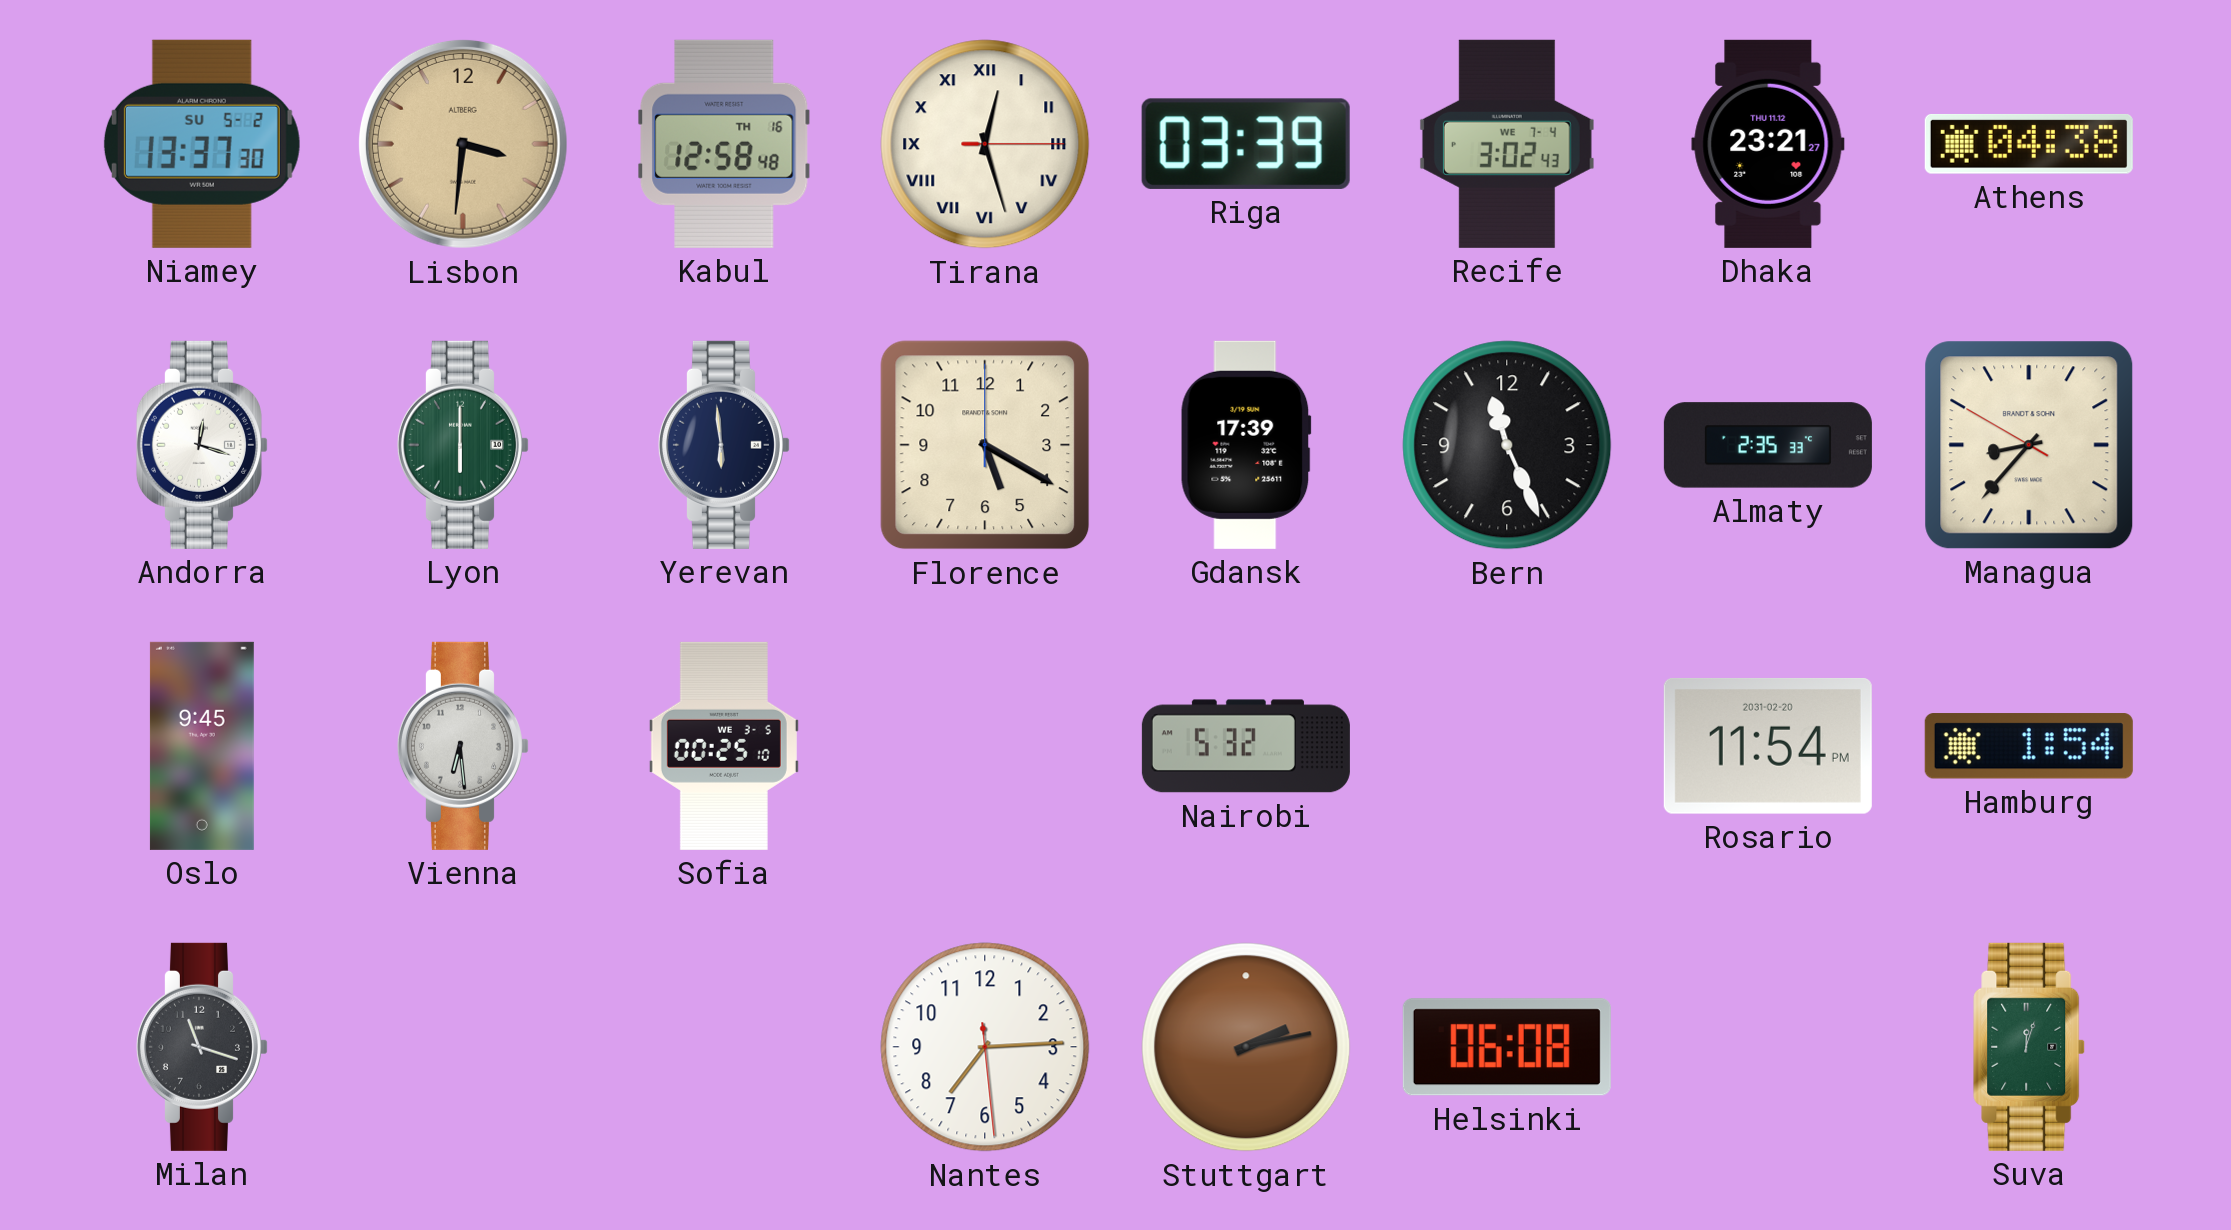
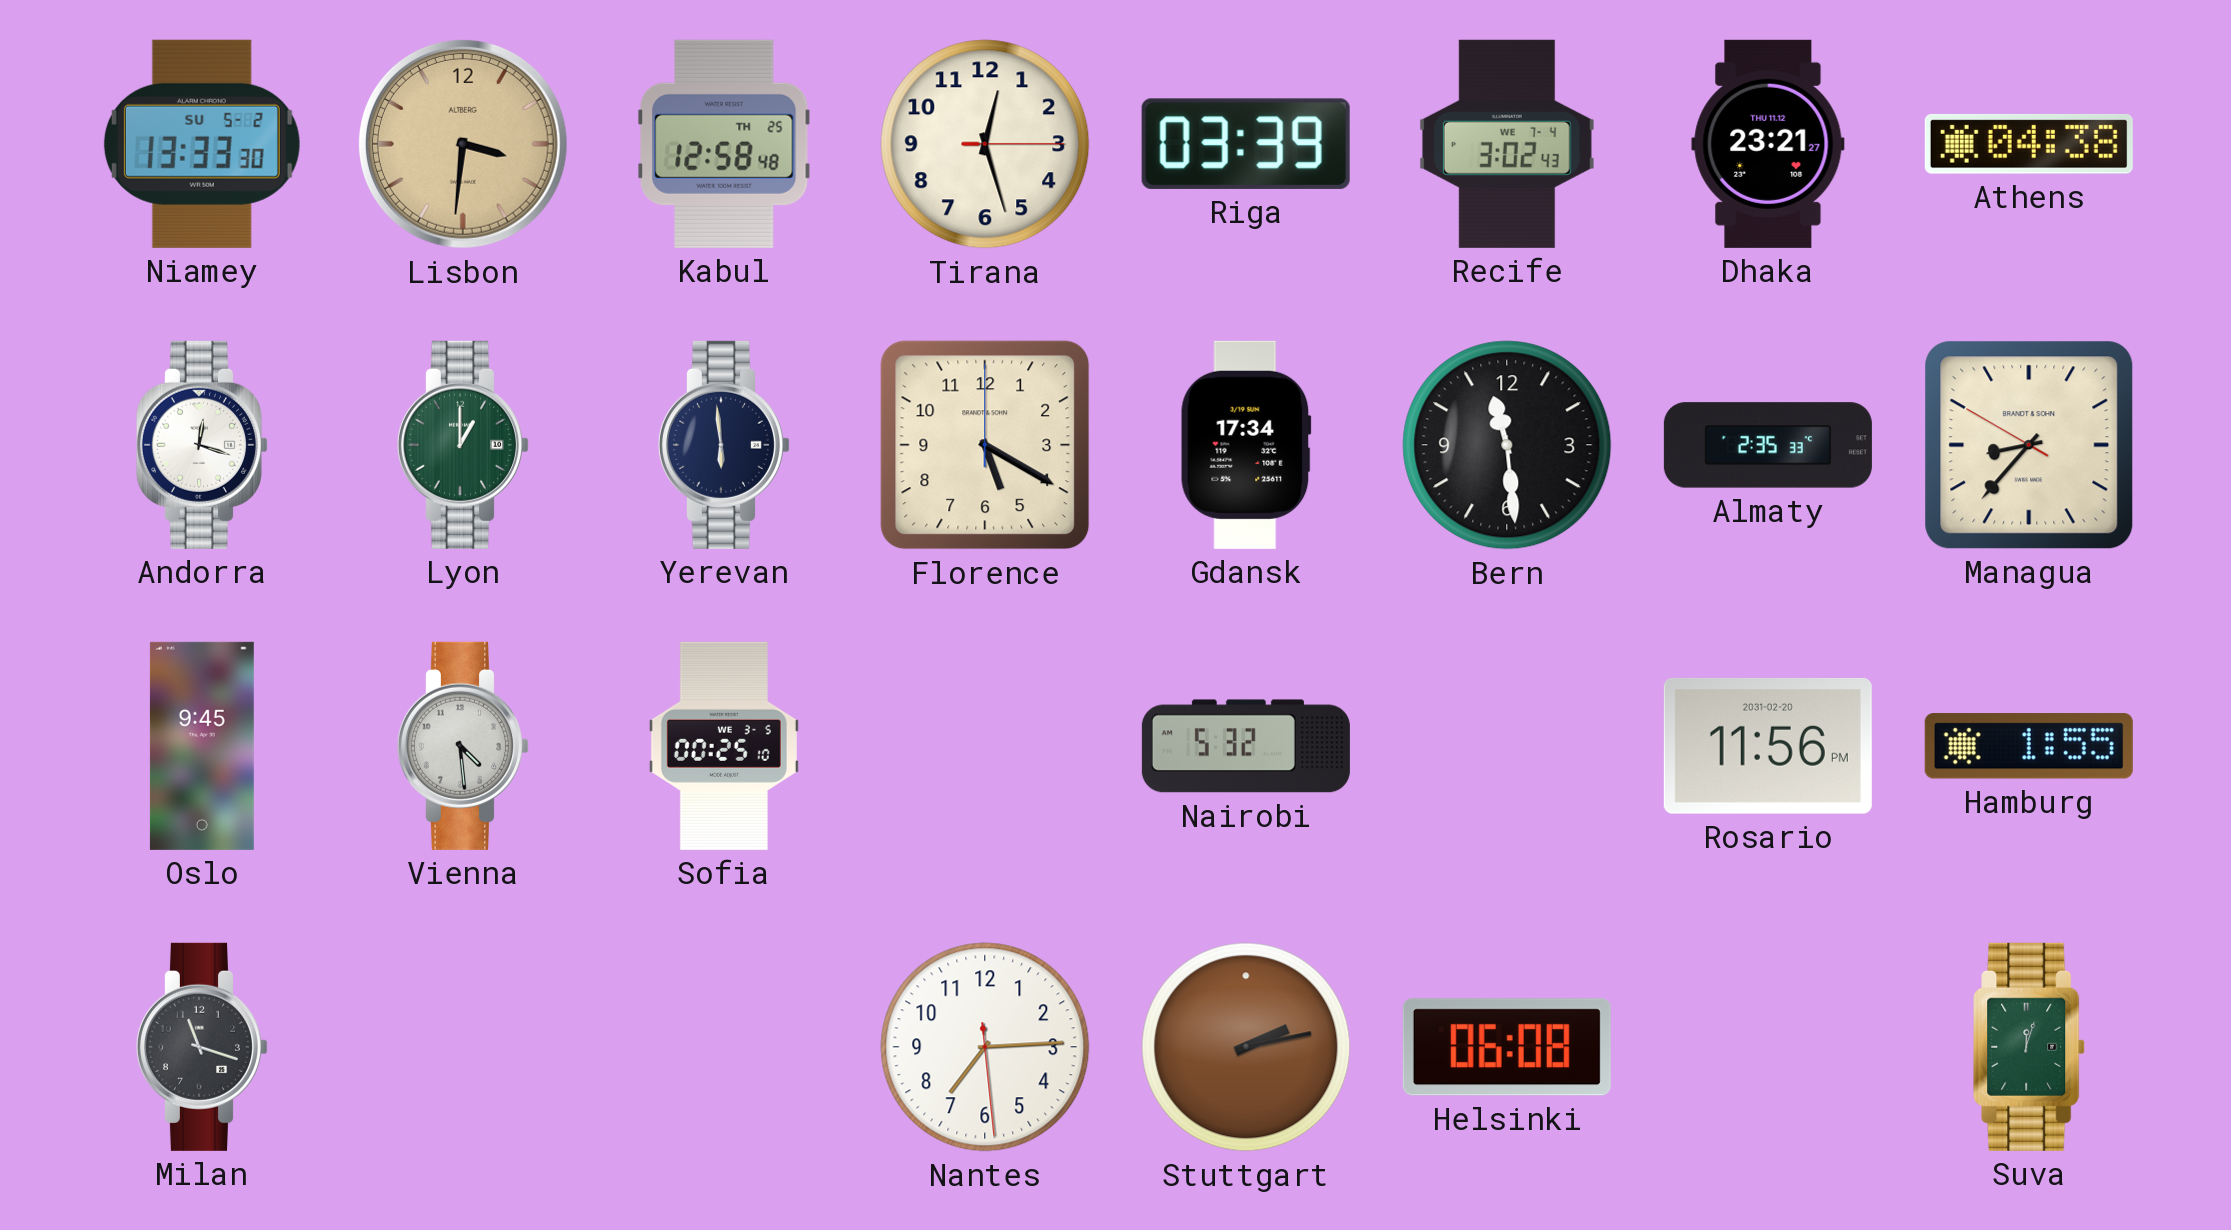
Niamey: 13:37 -> 13:33
Kabul date: TH 16 -> TH 25
Tirana numerals: Roman -> Arabic
Lyon: 6:00 -> 1:00
Gdansk: 17:39 -> 17:34
Bern: 11:26 -> 11:29
Vienna: 6:29 -> 4:29
Rosario: 11:54 -> 11:56
Hamburg: 1:54 -> 1:55
